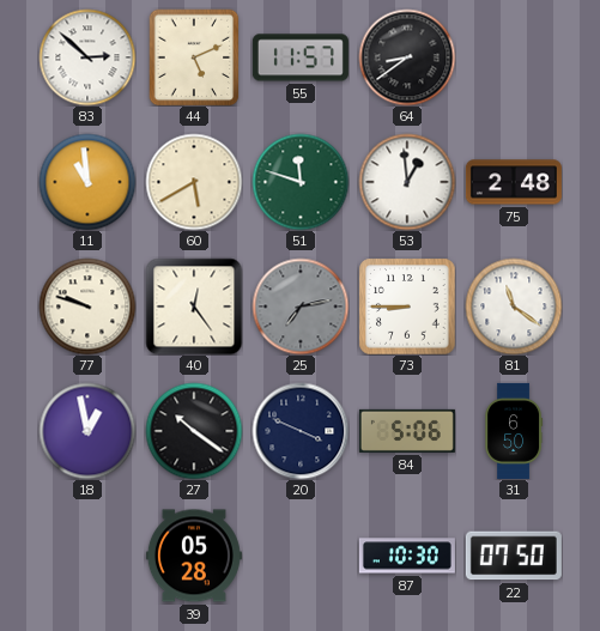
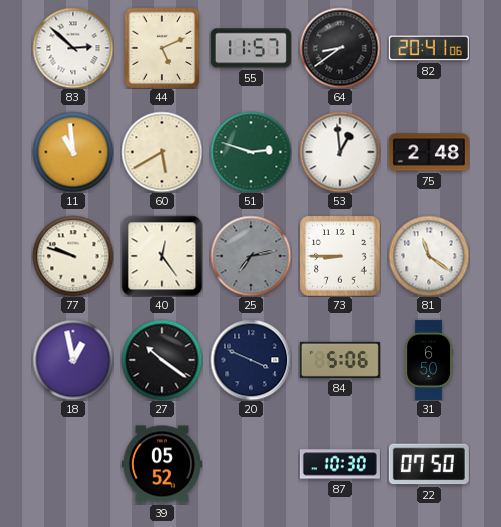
82: none -> 20:41
51: 11:48 -> 2:48
39: 05:28 -> 05:52
